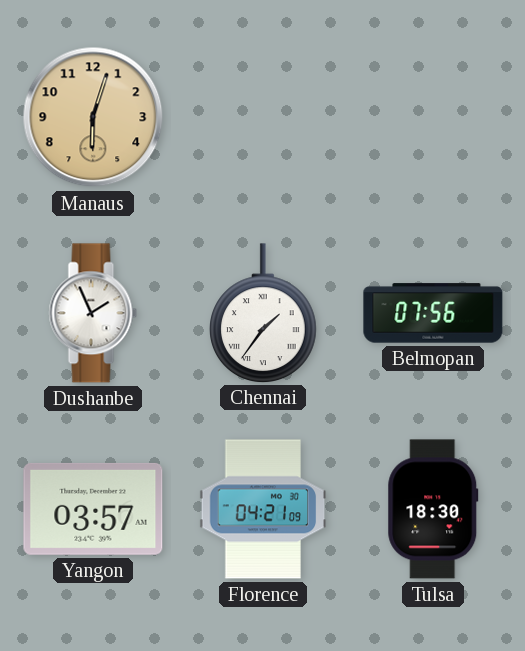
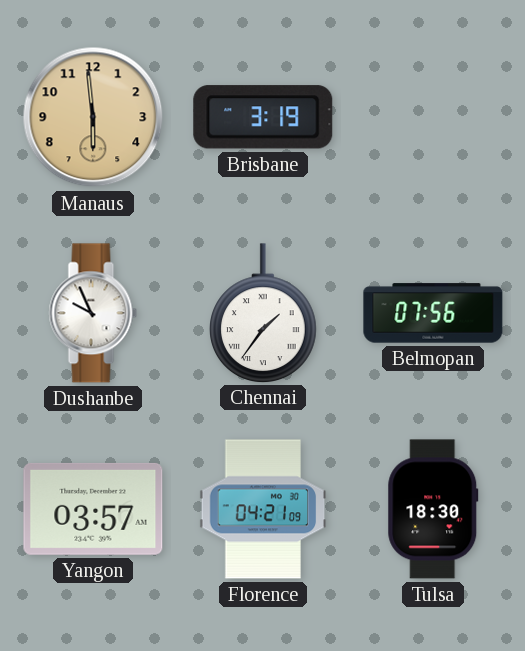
Manaus: 6:03 -> 5:59
Brisbane: none -> 3:19
Dushanbe: 1:56 -> 9:56
